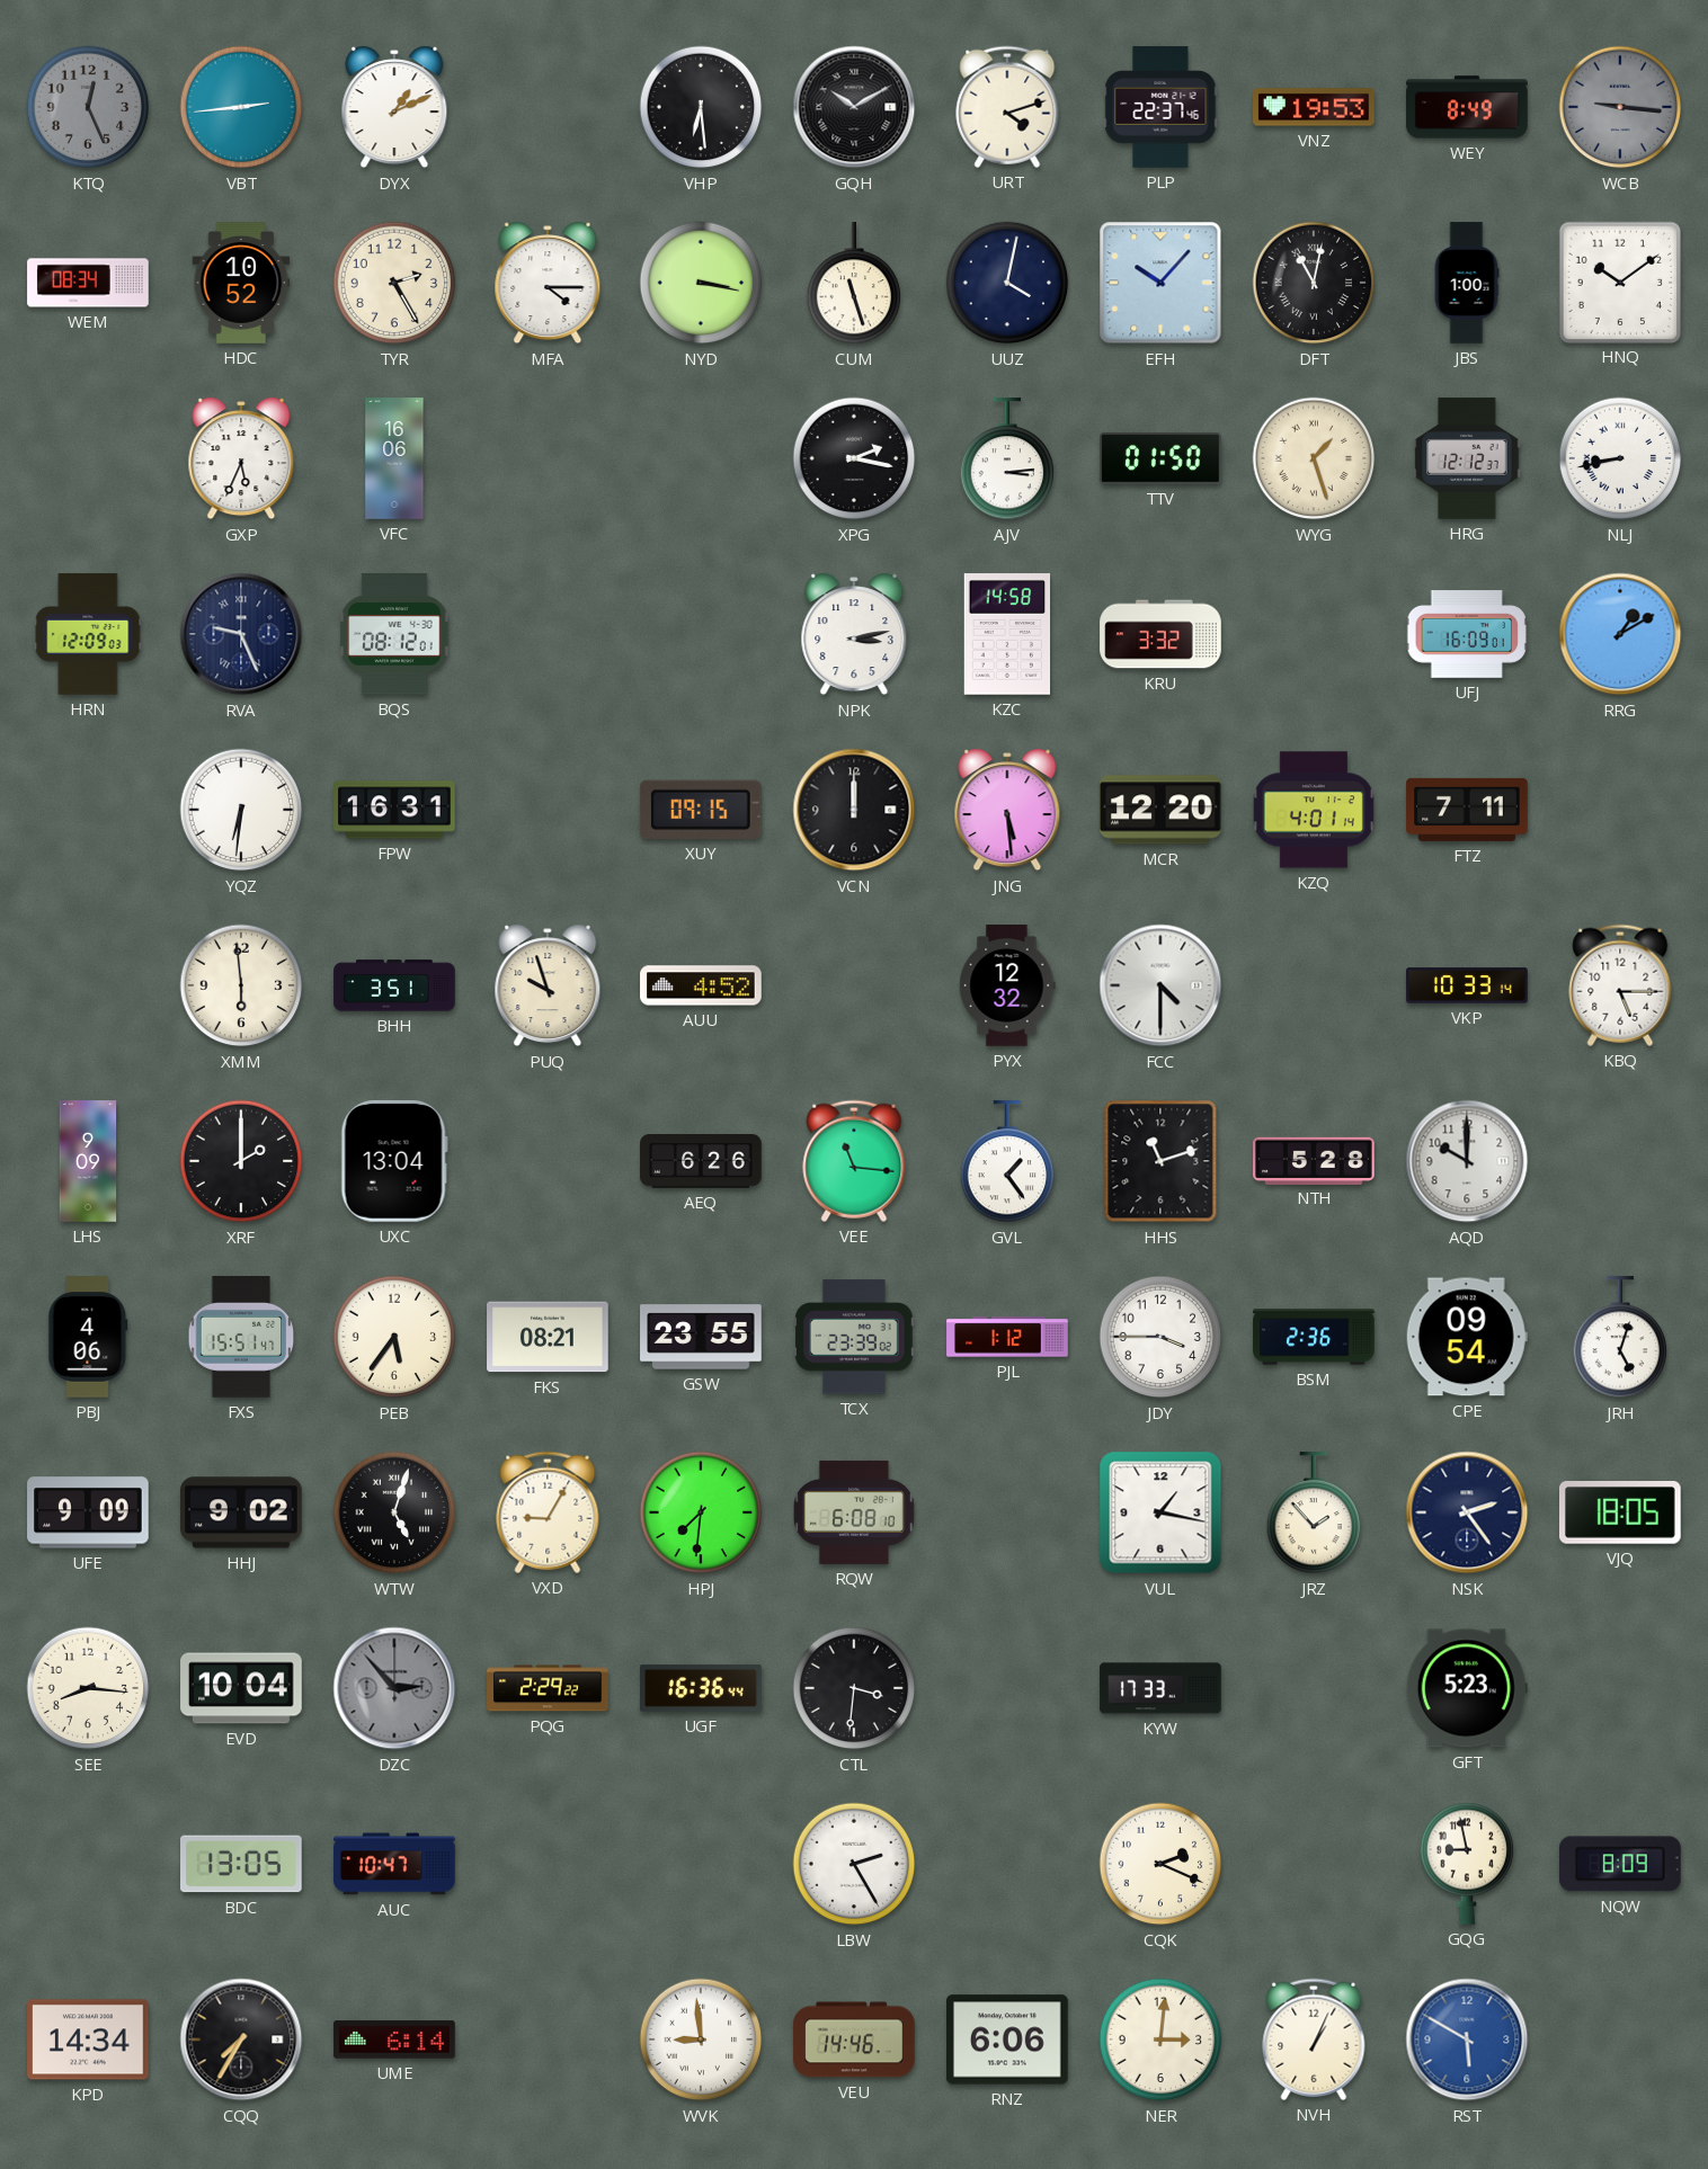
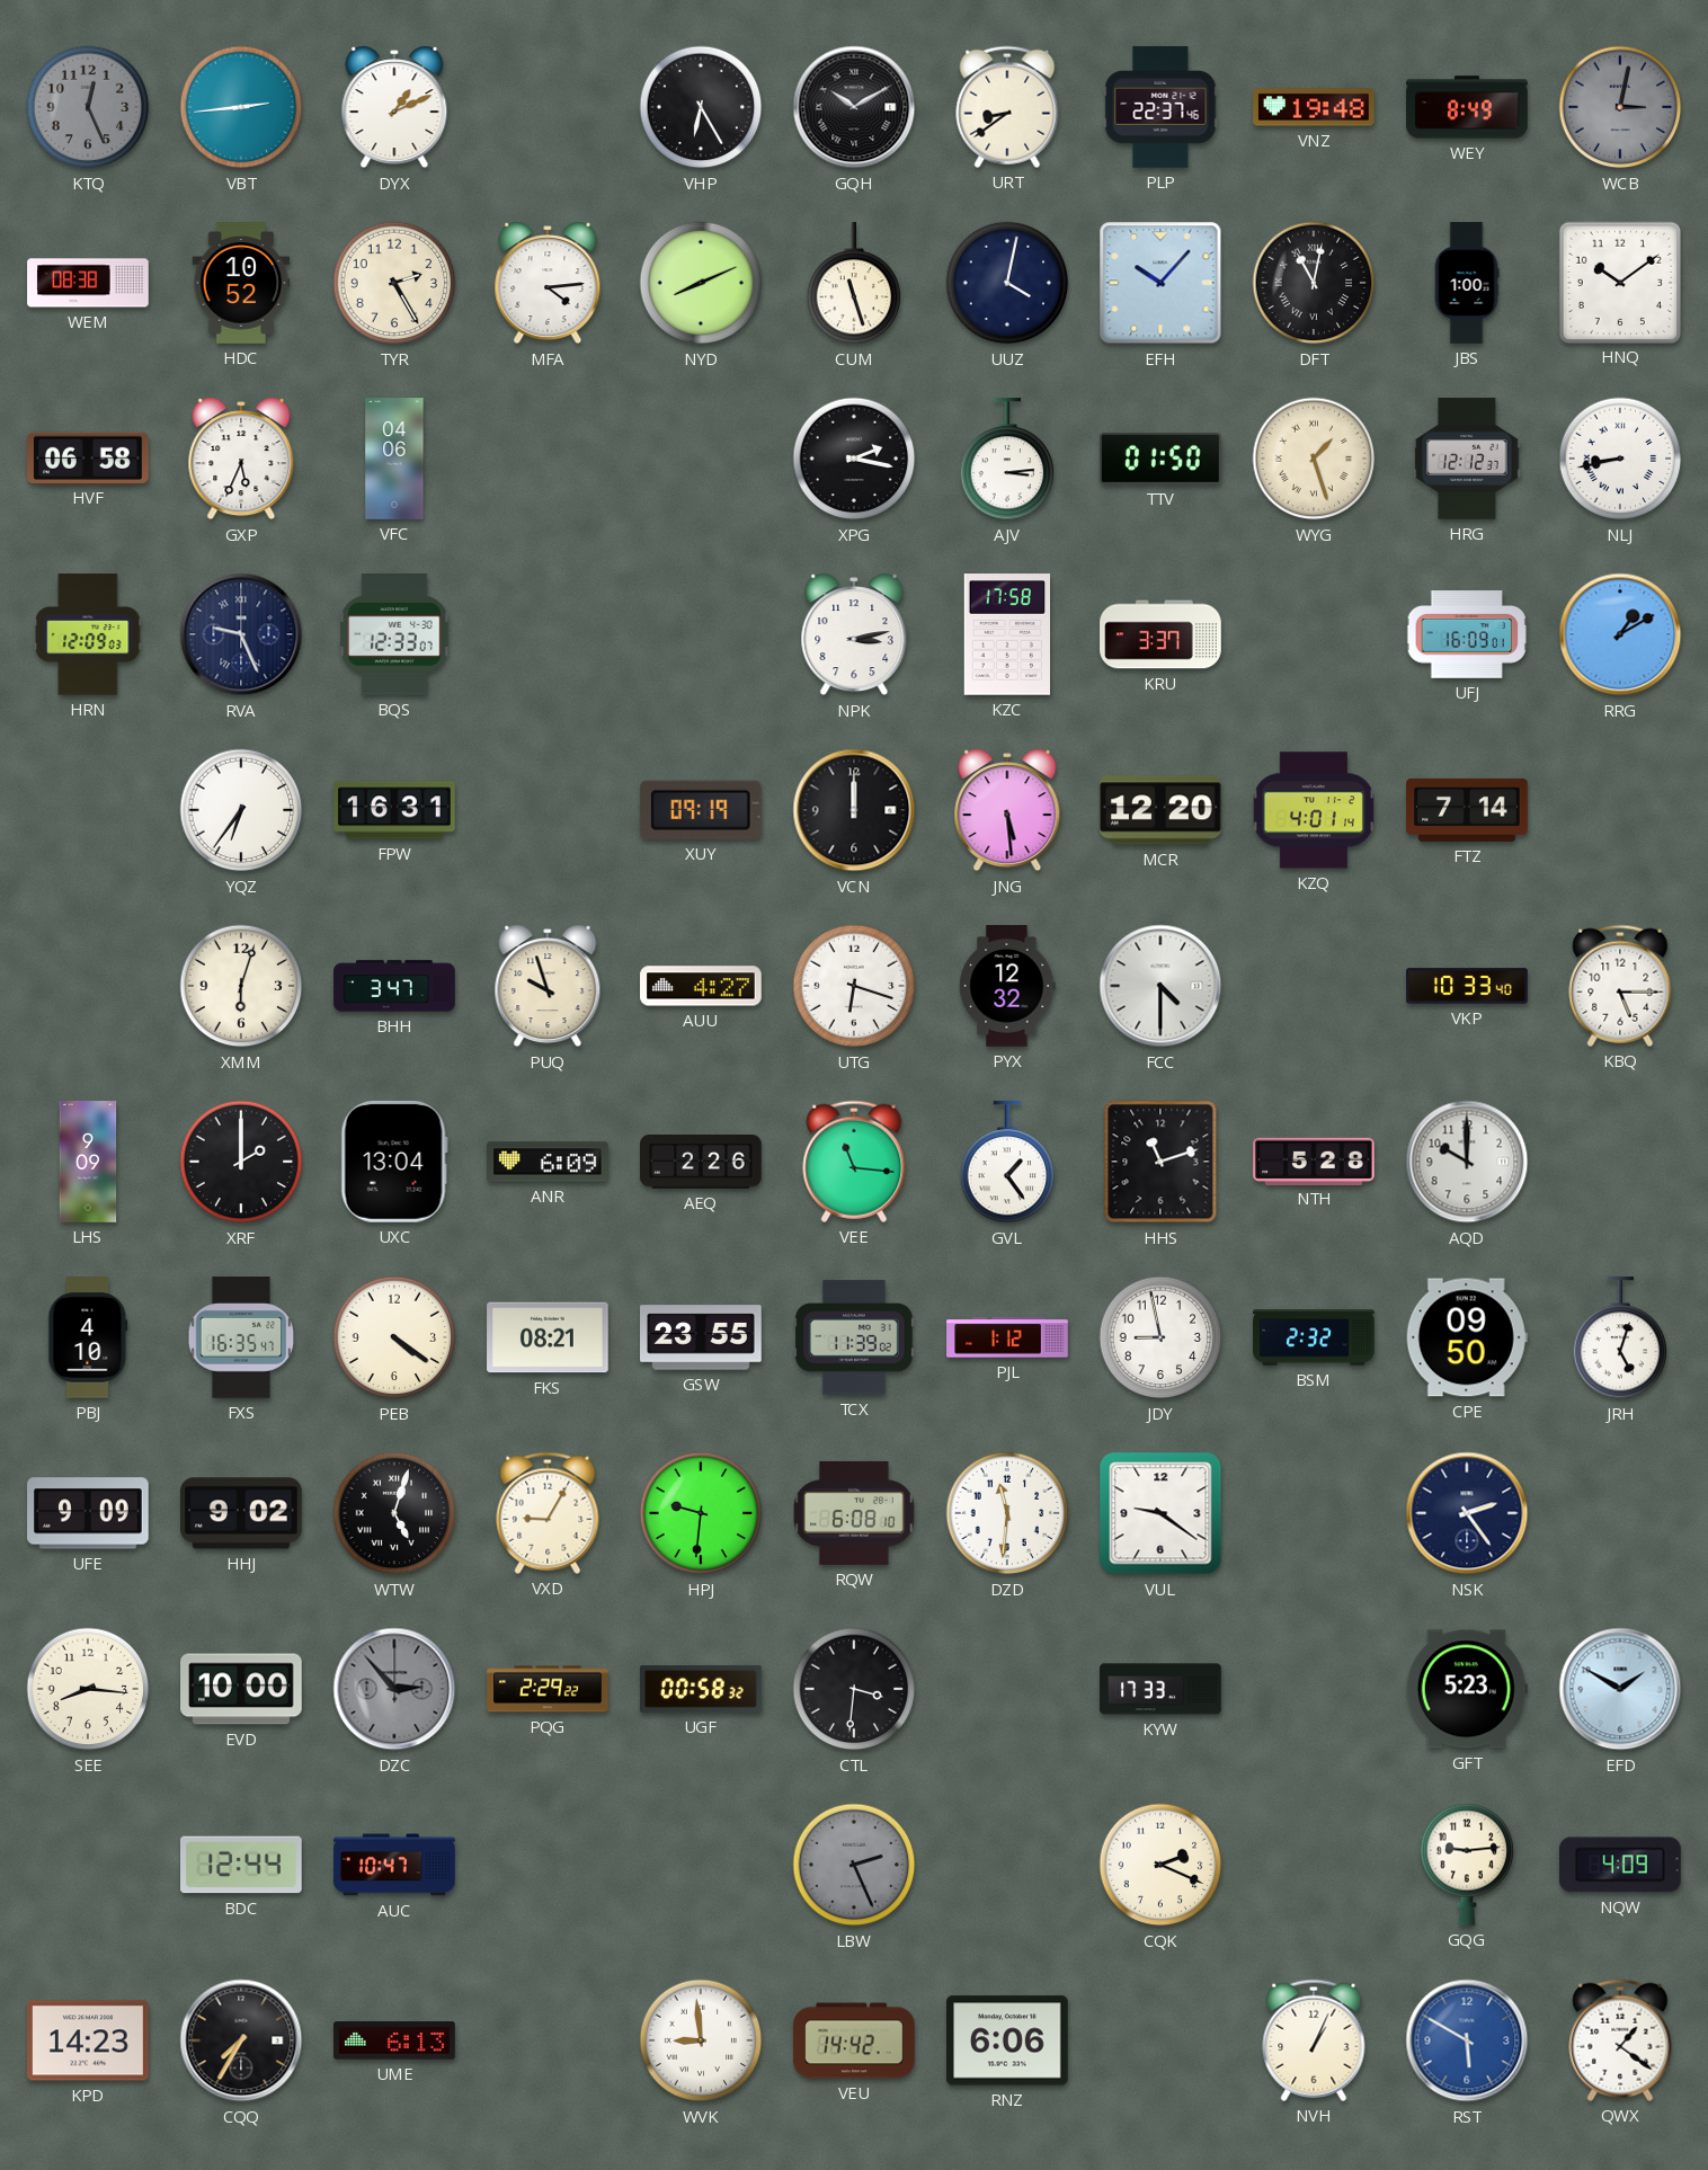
VHP: 6:29 -> 6:25
URT: 4:12 -> 8:39
VNZ: 19:53 -> 19:48
WCB: 9:16 -> 3:02
WEM: 08:34 -> 08:38
MFA: 4:15 -> 4:14
NYD: 3:17 -> 8:11
HVF: none -> 06:58
VFC: 16:06 -> 04:06
BQS: 08:12 -> 12:33
KZC: 14:58 -> 17:58
KRU: 3:32 -> 3:37
YQZ: 6:31 -> 6:36
XUY: 09:15 -> 09:19
FTZ: 7:11 -> 7:14
XMM: 5:59 -> 6:03
BHH: 3:51 -> 3:47
AUU: 4:52 -> 4:27
UTG: none -> 6:18
VKP: 10:33:14 -> 10:33:40
ANR: none -> 6:09
AEQ: 6:26 -> 2:26
PBJ: 4:06 -> 4:10
FXS: 15:51 -> 16:35
PEB: 5:36 -> 4:21
TCX: 23:39 -> 11:39
JDY: 3:45 -> 8:58
BSM: 2:36 -> 2:32
CPE: 09:54 -> 09:50
HPJ: 7:31 -> 9:31
DZD: none -> 11:31
VUL: 1:17 -> 9:21
JRZ: 1:53 -> none
VJQ: 18:05 -> none
EVD: 10:04 -> 10:00
UGF: 16:36 -> 00:58
EFD: none -> 1:50
BDC: 13:05 -> 12:44
LBW: 2:25 -> 2:26
LBW dial: white -> grey
GQG: 8:58 -> 9:14
NQW: 8:09 -> 4:09
KPD: 14:34 -> 14:23
UME: 6:14 -> 6:13
VEU: 14:46 -> 14:42
NER: 3:01 -> none
QWX: none -> 1:21
